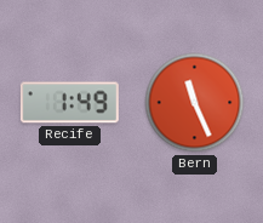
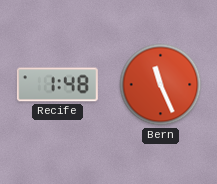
Recife: 1:49 -> 1:48
